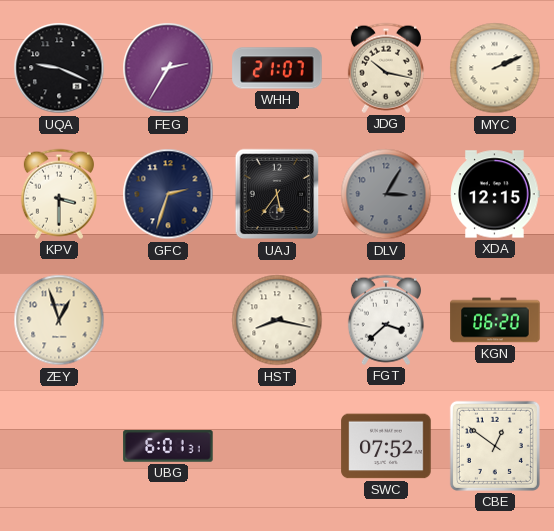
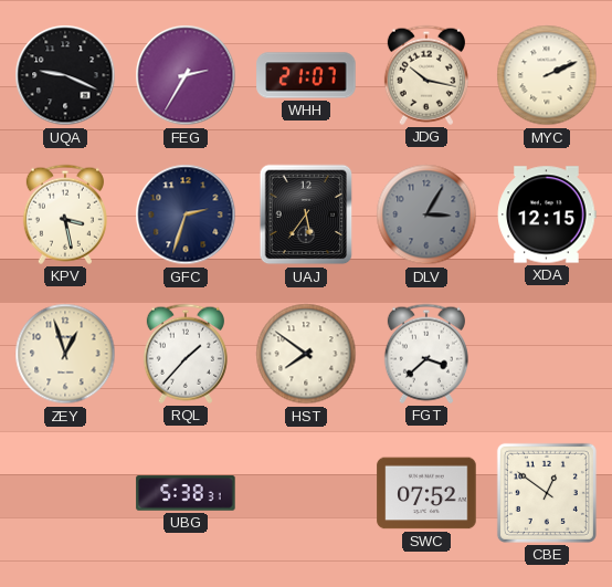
KPV: 3:30 -> 3:28
RQL: none -> 1:37
HST: 8:17 -> 7:51
KGN: 06:20 -> none
UBG: 6:01 -> 5:38
